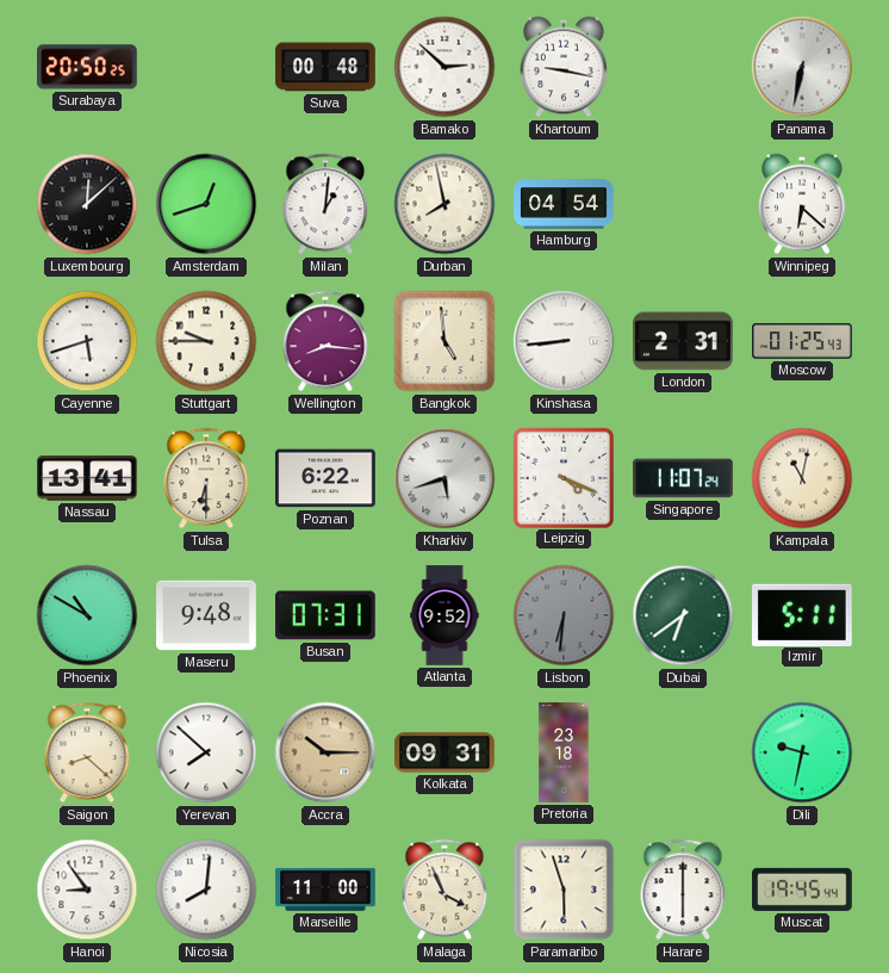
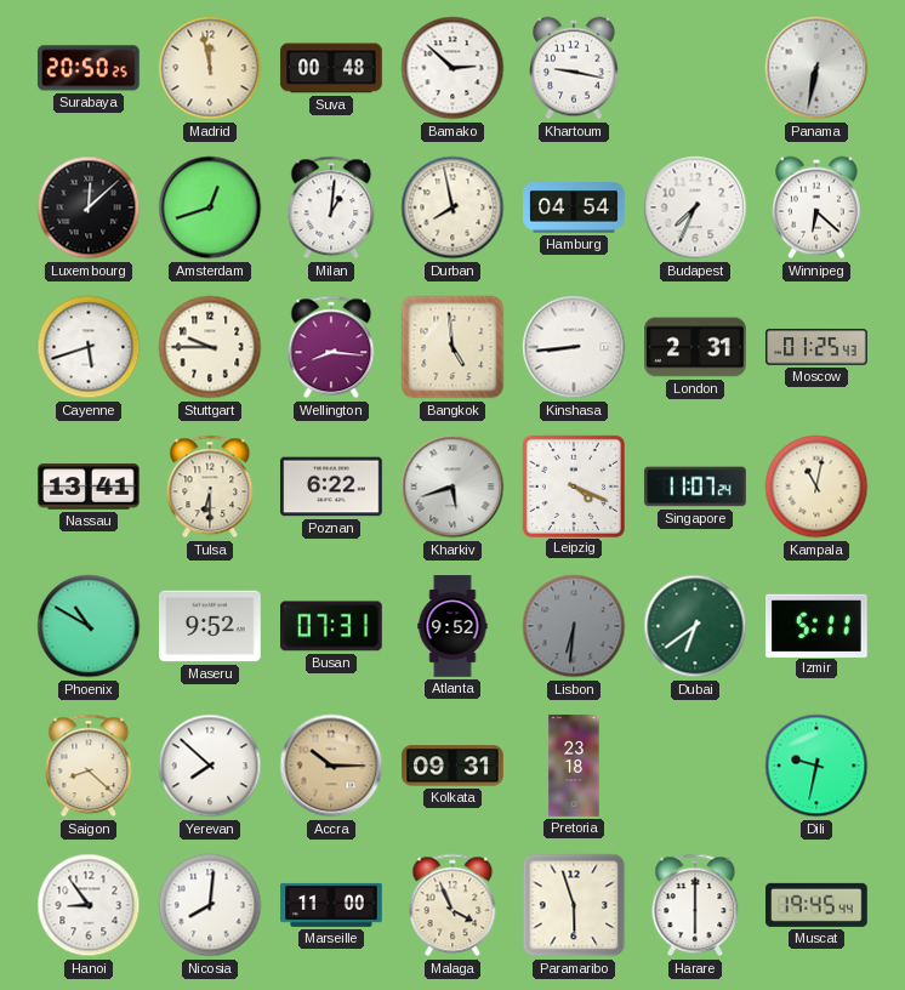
Madrid: none -> 11:58
Budapest: none -> 7:34
Maseru: 9:48 -> 9:52
